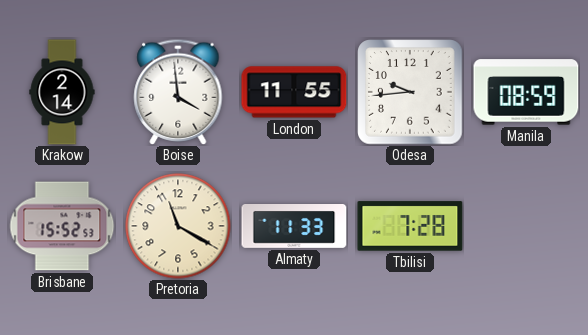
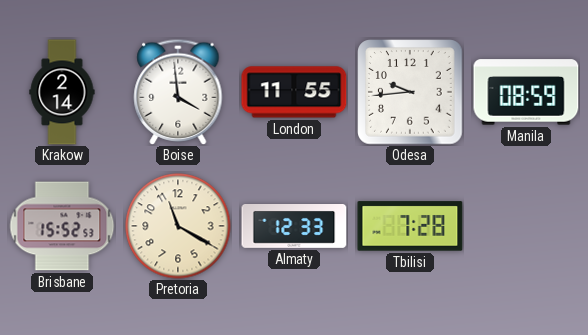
Almaty: 11:33 -> 12:33
